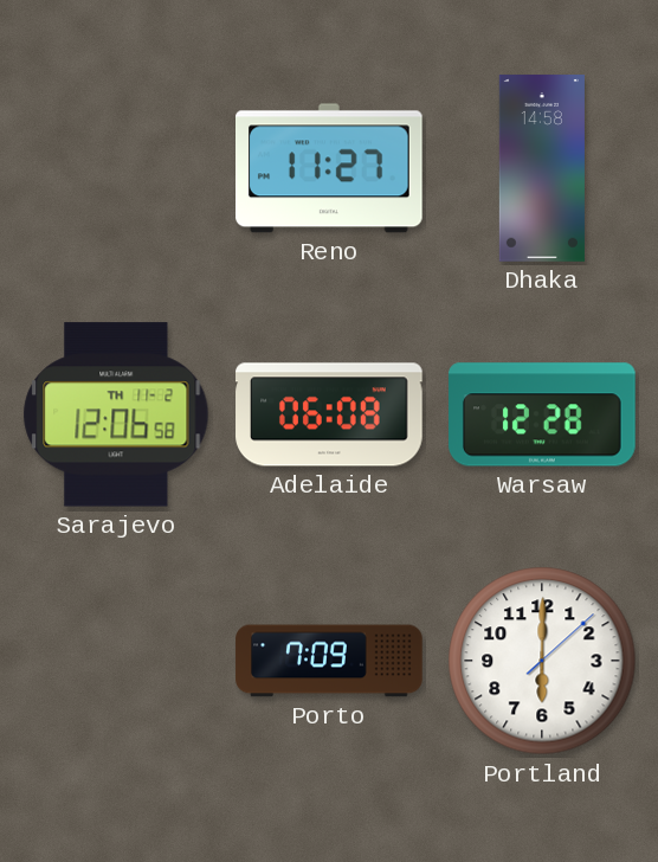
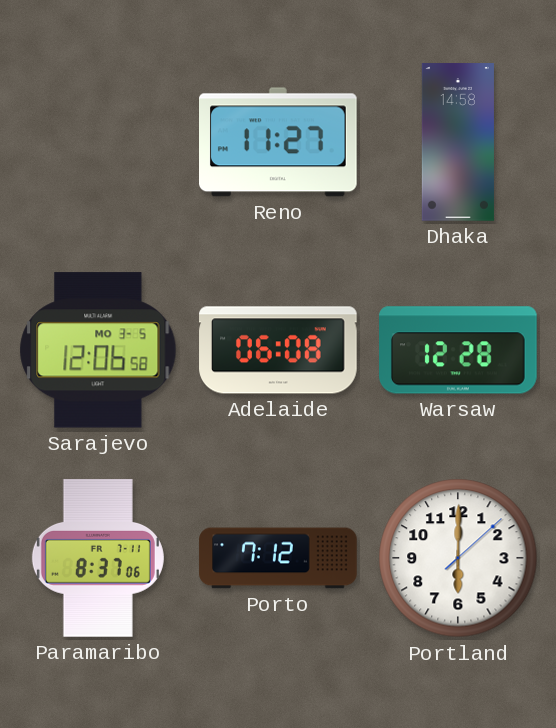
Sarajevo date: TH 11-2 -> MO 3-5
Paramaribo: none -> 8:37
Porto: 7:09 -> 7:12
